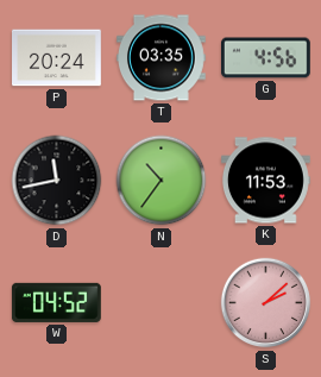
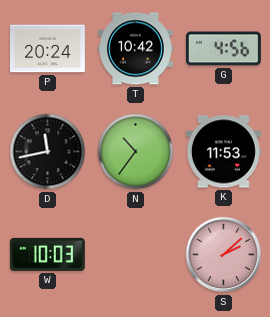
T: 03:35 -> 10:42
W: 04:52 -> 10:03
